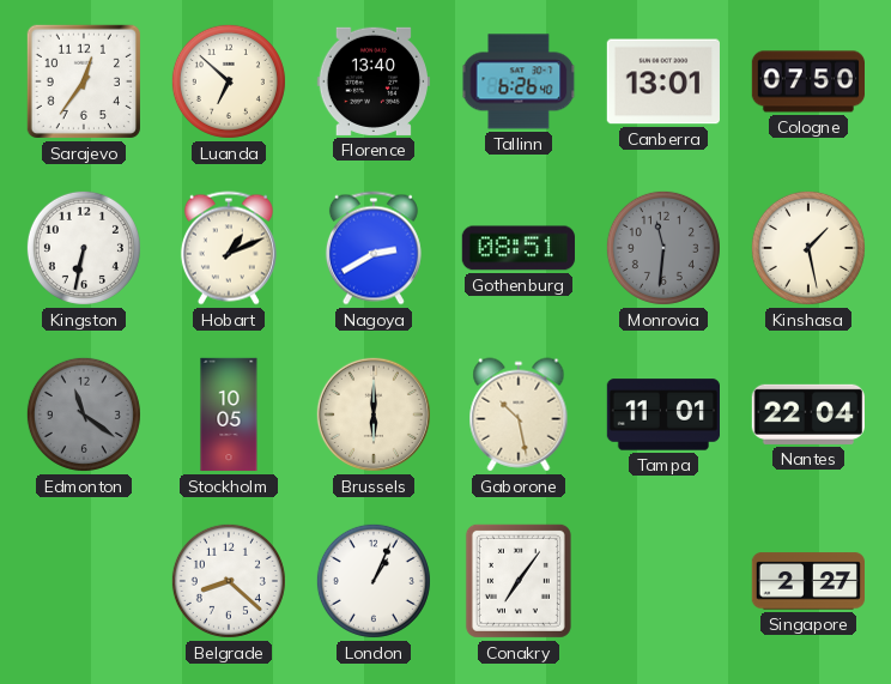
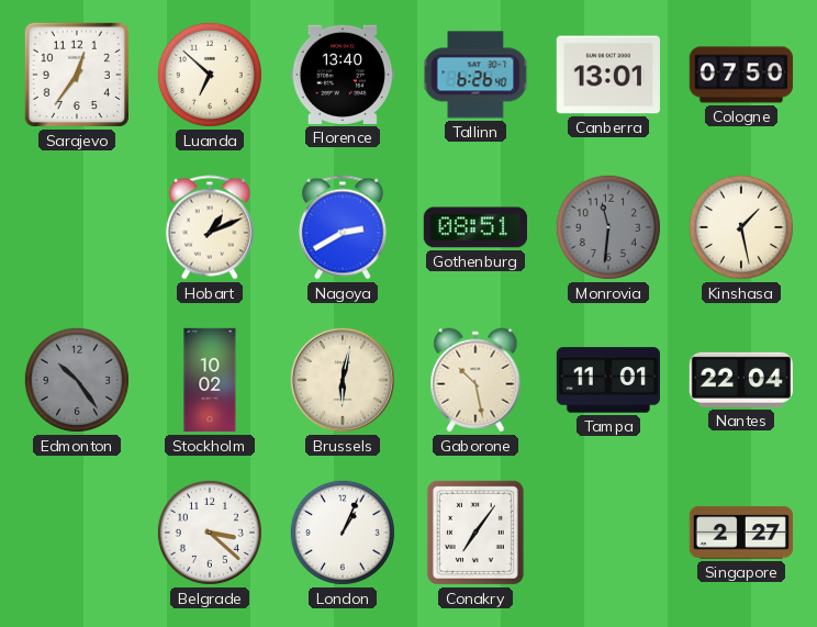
Kingston: 6:32 -> none
Edmonton: 11:21 -> 10:24
Stockholm: 10:05 -> 10:02
Brussels: 6:00 -> 6:02
Belgrade: 8:22 -> 3:22
